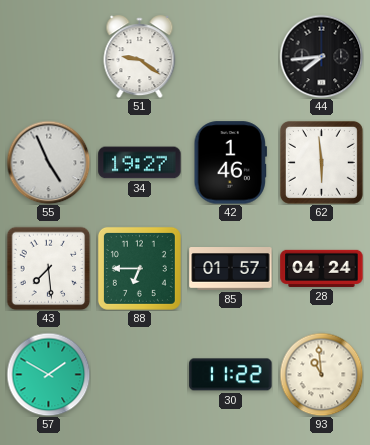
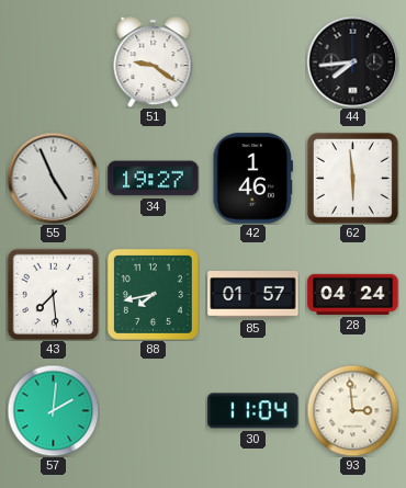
88: 6:45 -> 7:43
57: 1:50 -> 2:01
30: 11:22 -> 11:04
93: 10:59 -> 2:59
